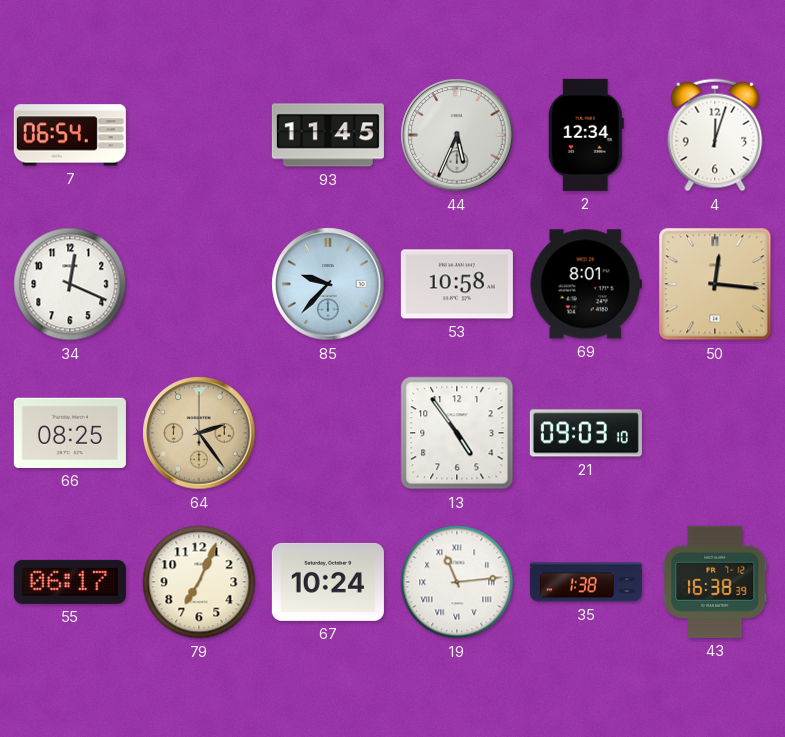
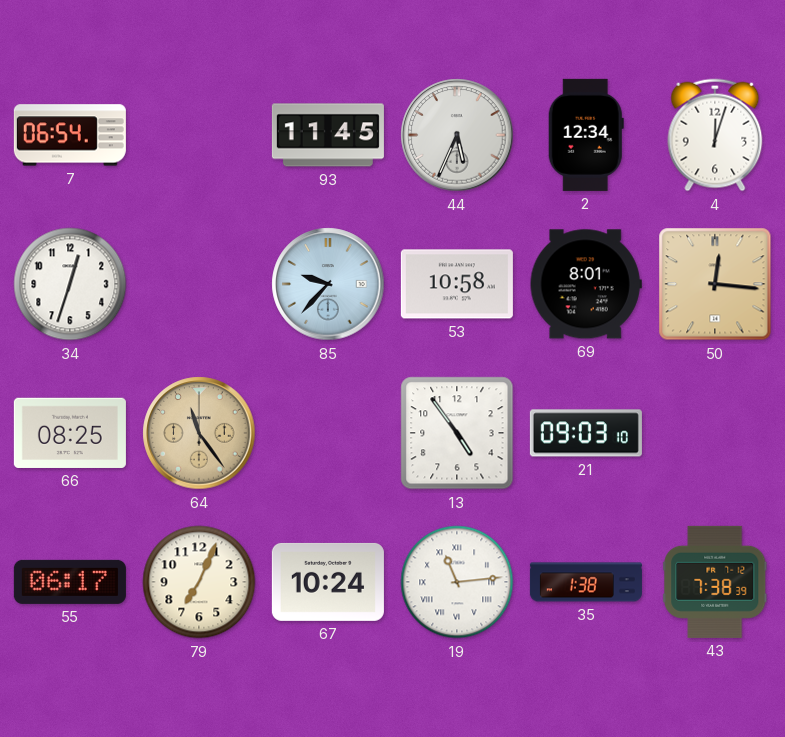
34: 12:19 -> 12:33
64: 2:24 -> 11:24
43: 16:38 -> 7:38
